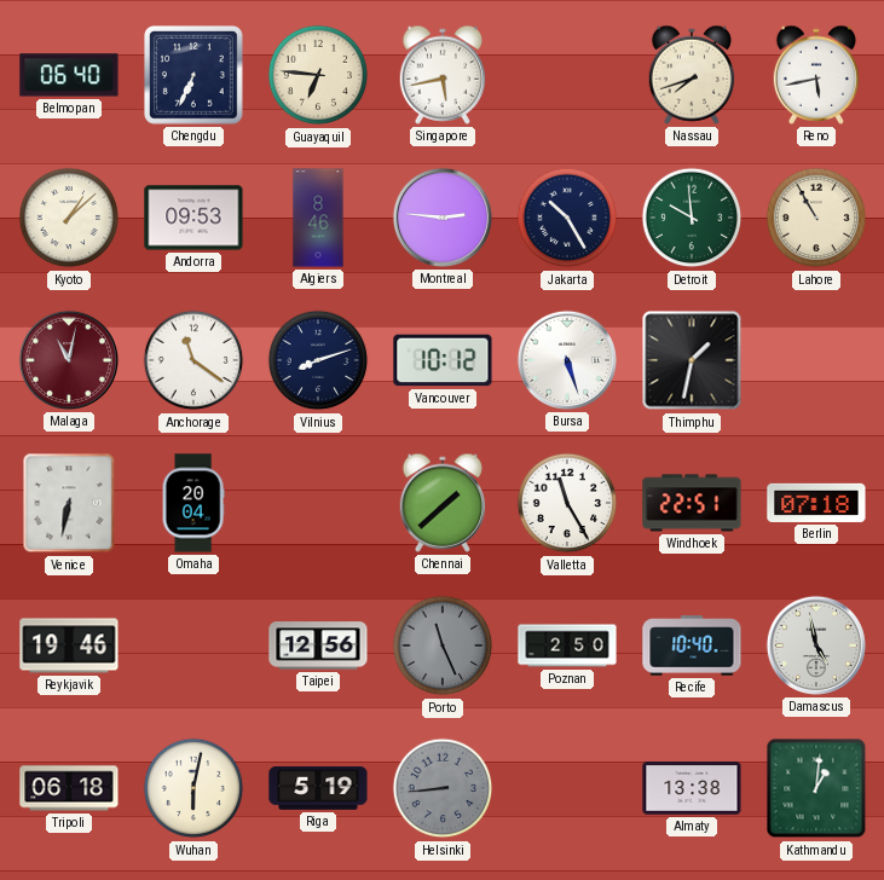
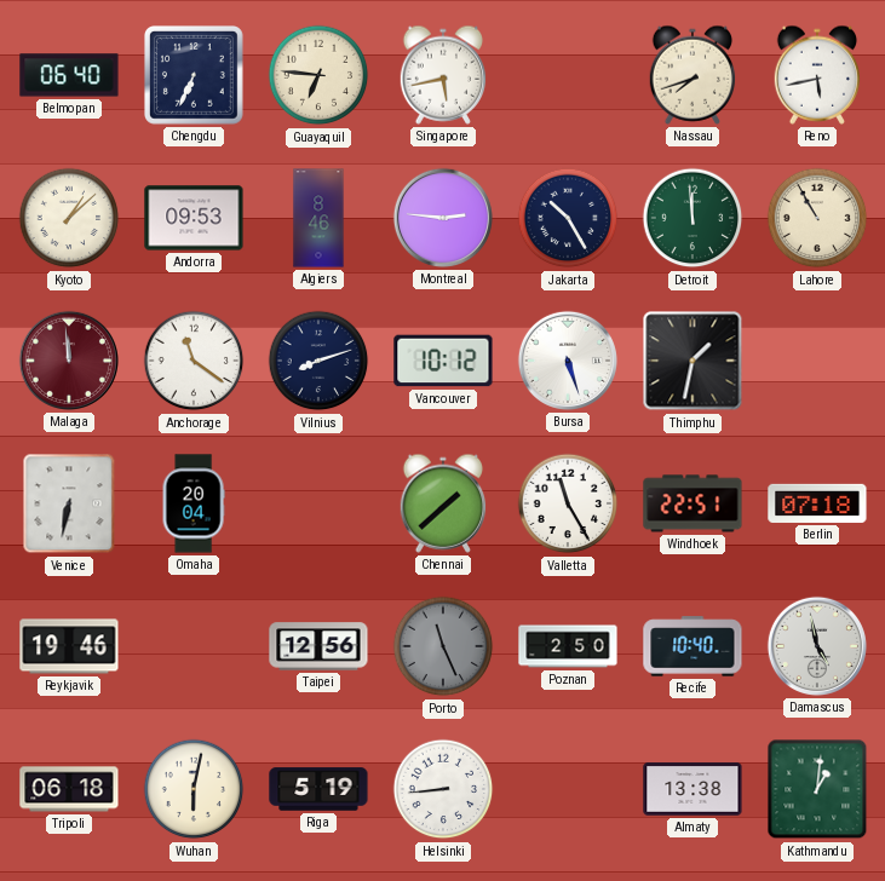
Detroit: 9:59 -> 11:59
Malaga: 11:02 -> 11:59
Helsinki dial: grey -> white
